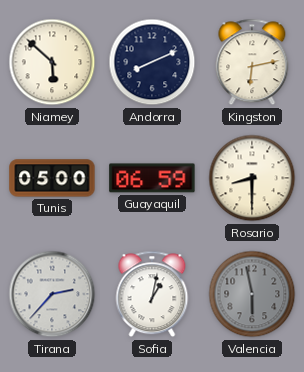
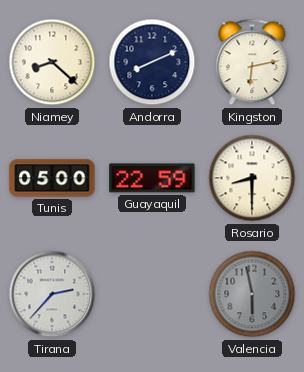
Niamey: 5:52 -> 8:22
Guayaquil: 06:59 -> 22:59
Sofia: 1:02 -> none
